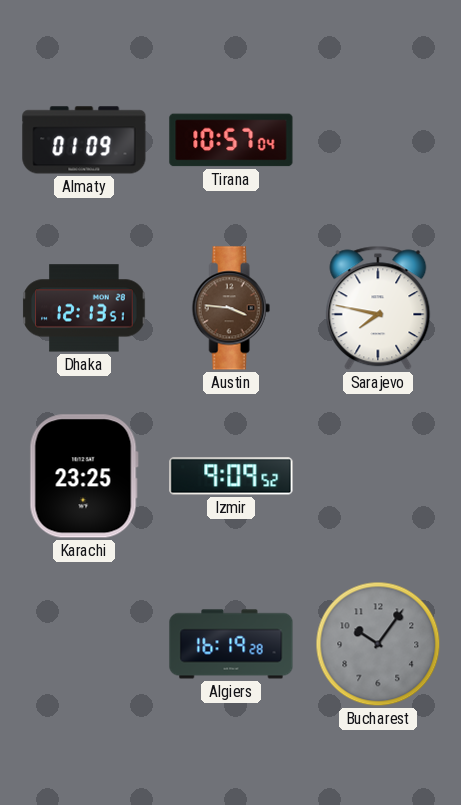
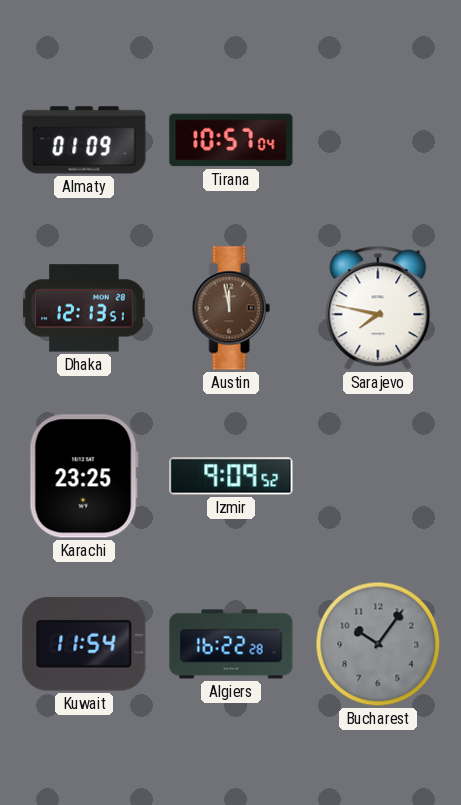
Austin: 3:46 -> 11:58
Kuwait: none -> 11:54
Algiers: 16:19 -> 16:22
